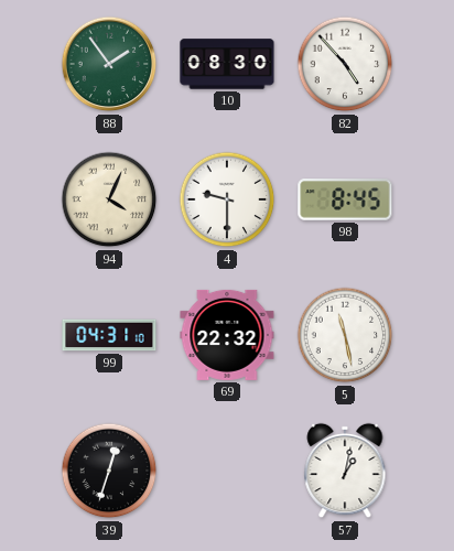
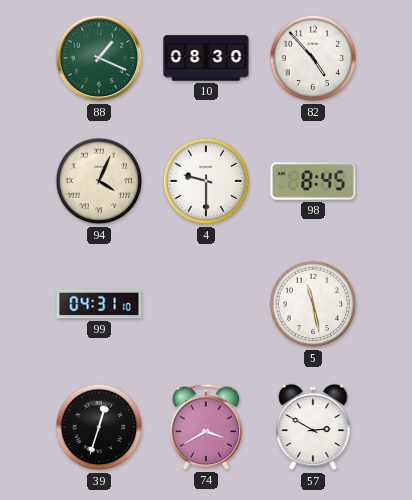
88: 1:54 -> 1:19
69: 22:32 -> none
74: none -> 3:40
57: 1:02 -> 2:50
